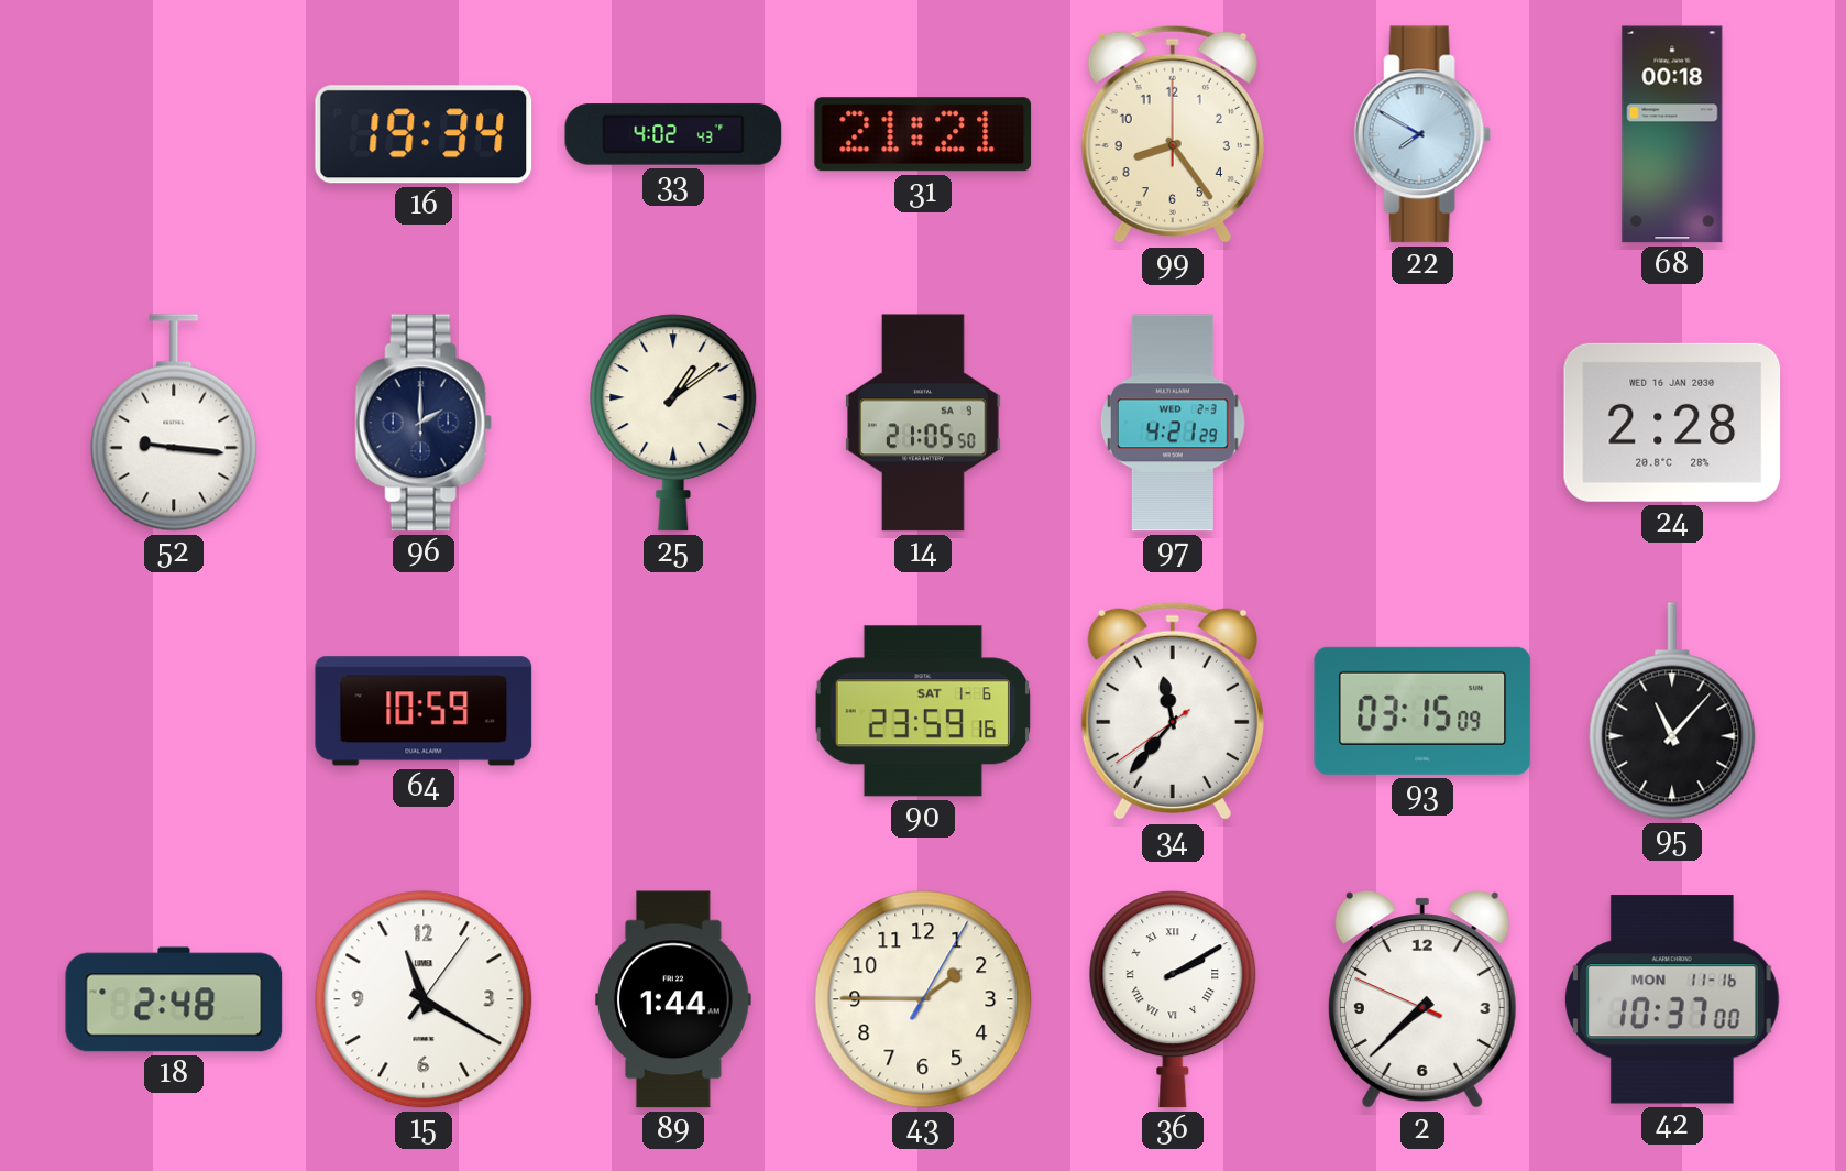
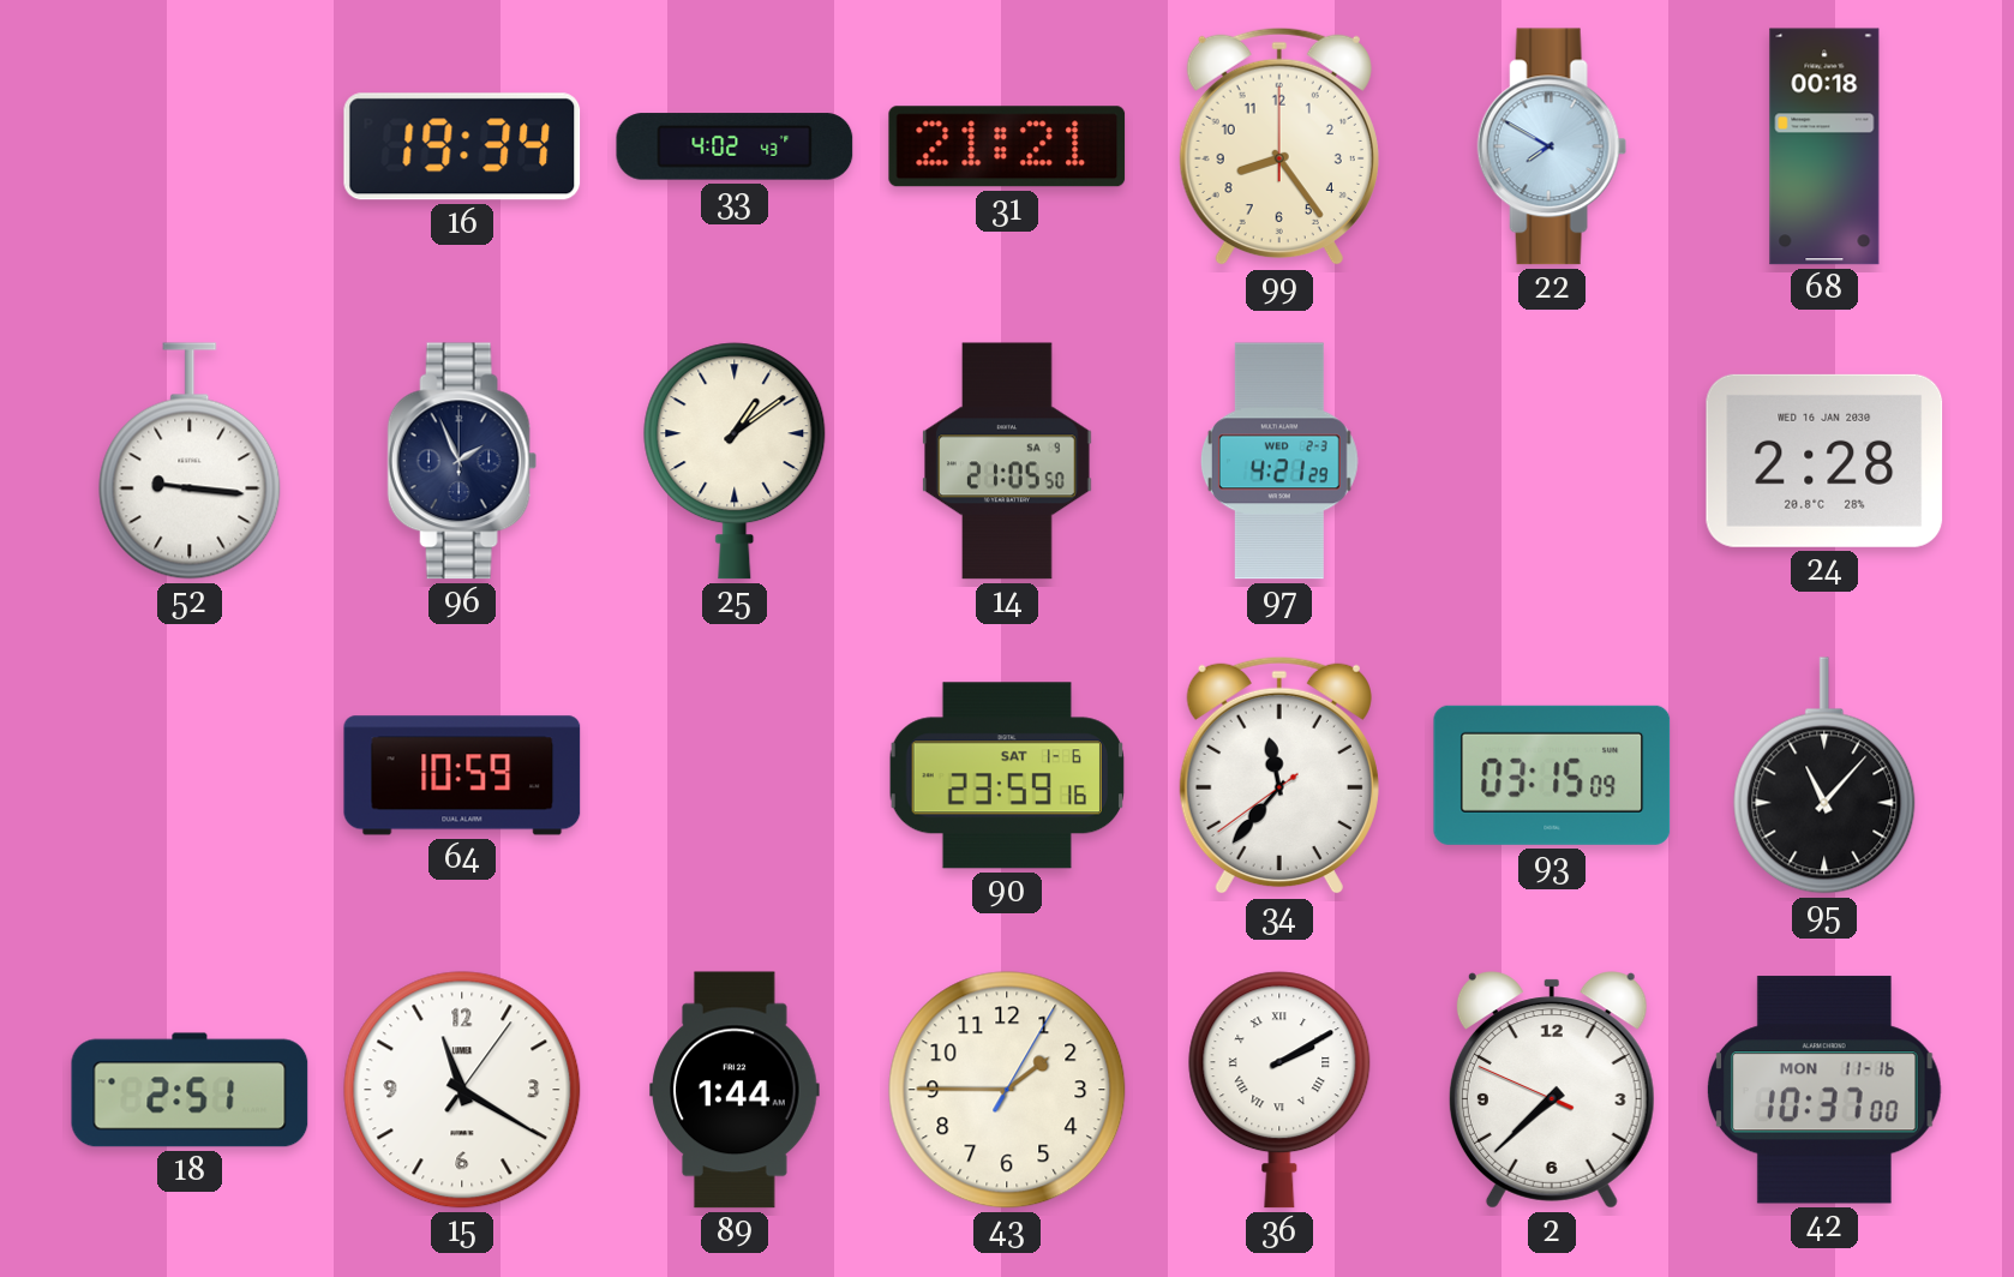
96: 2:00 -> 1:56
18: 2:48 -> 2:51
